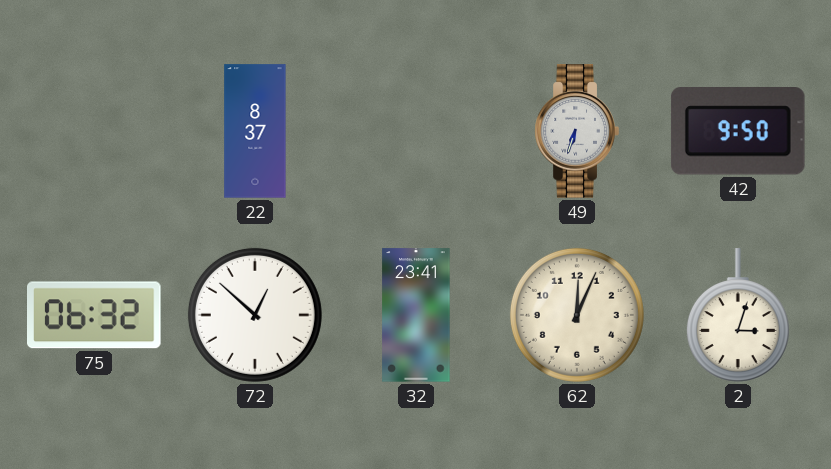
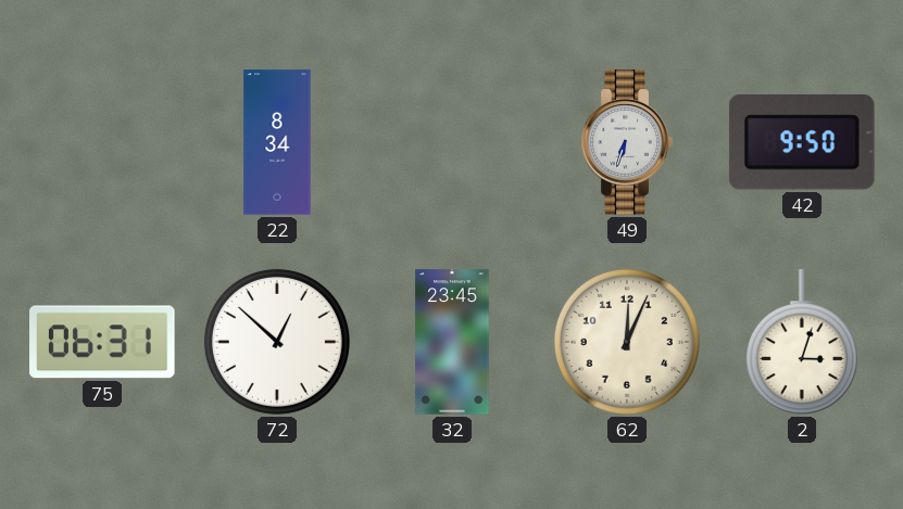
22: 8:37 -> 8:34
75: 06:32 -> 06:31
32: 23:41 -> 23:45
